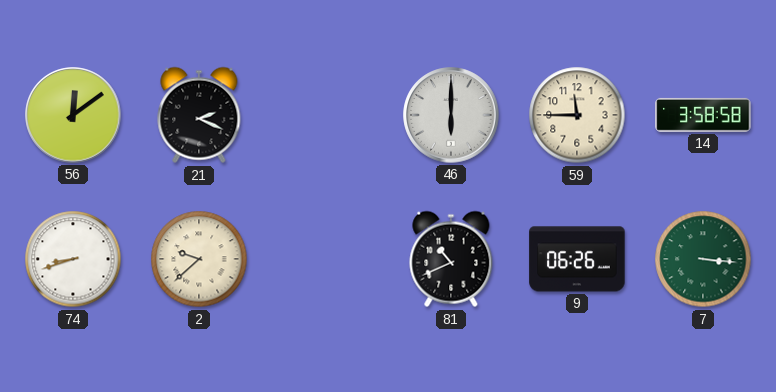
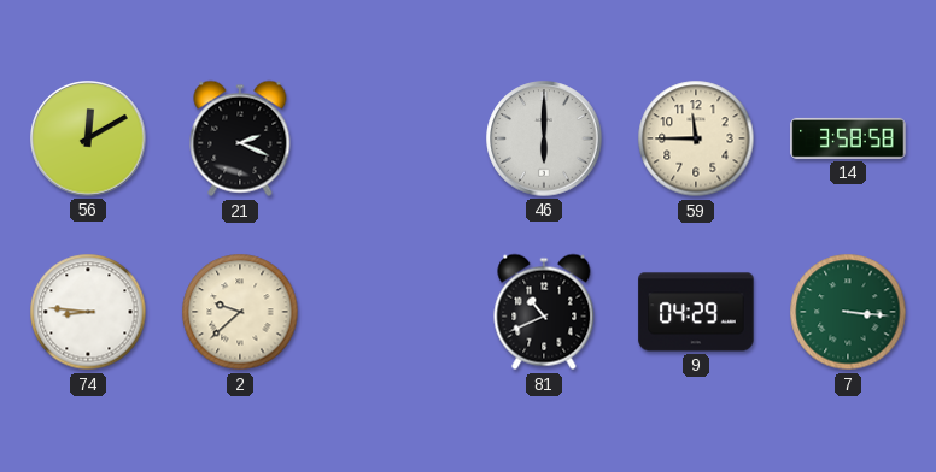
56: 12:09 -> 12:10
74: 8:42 -> 8:46
9: 06:26 -> 04:29
